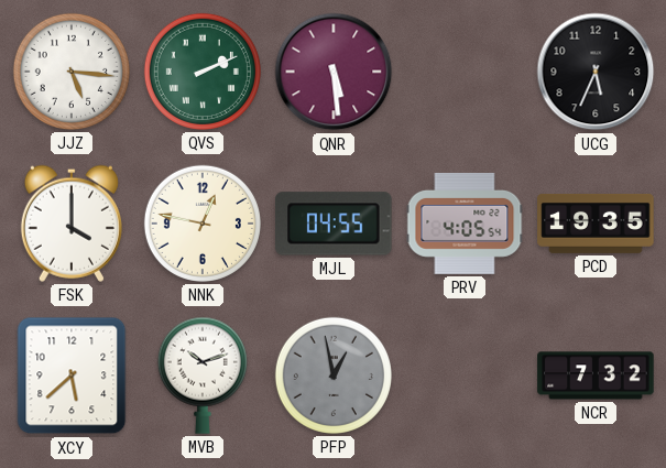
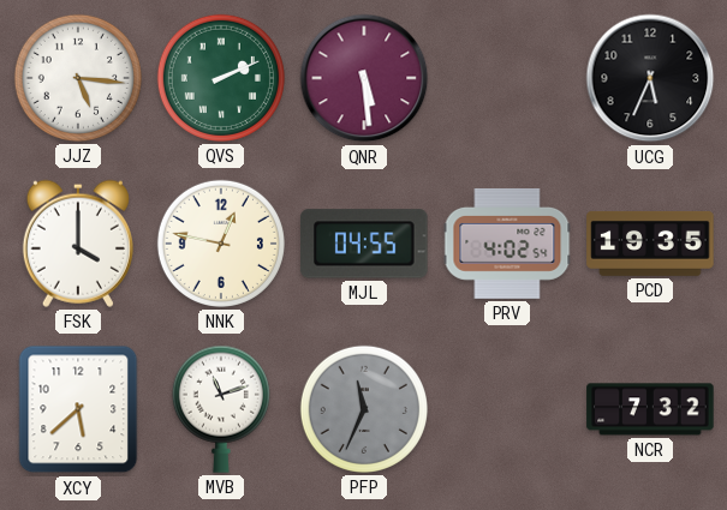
PRV: 4:05 -> 4:02
MVB: 10:12 -> 11:12
PFP: 12:58 -> 11:34
